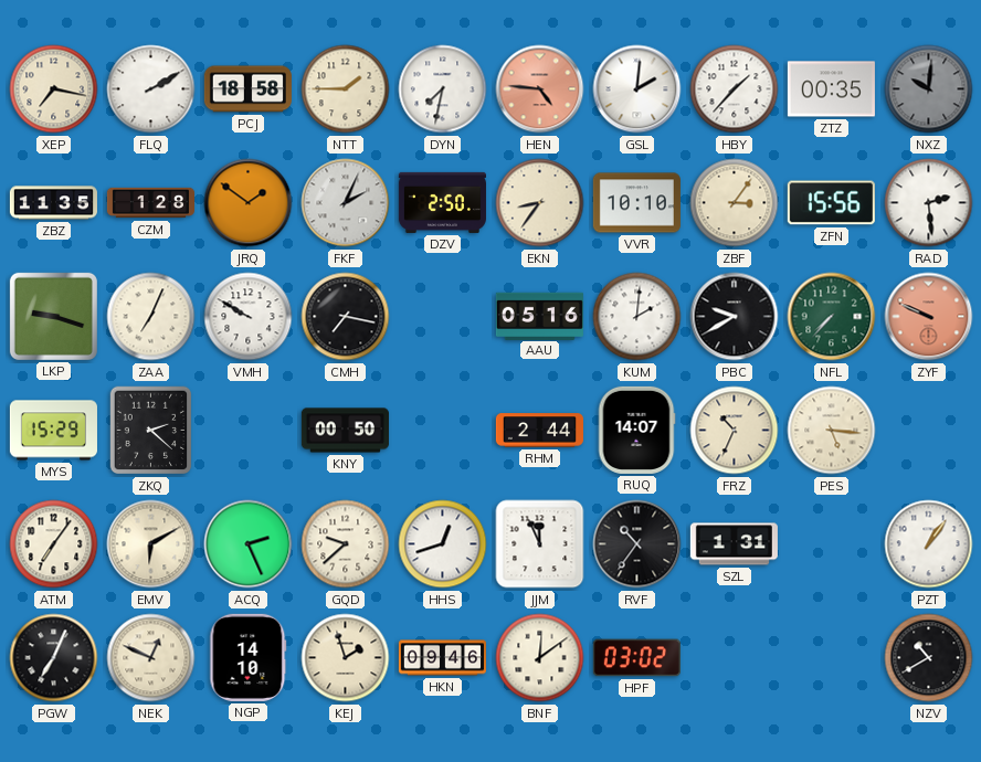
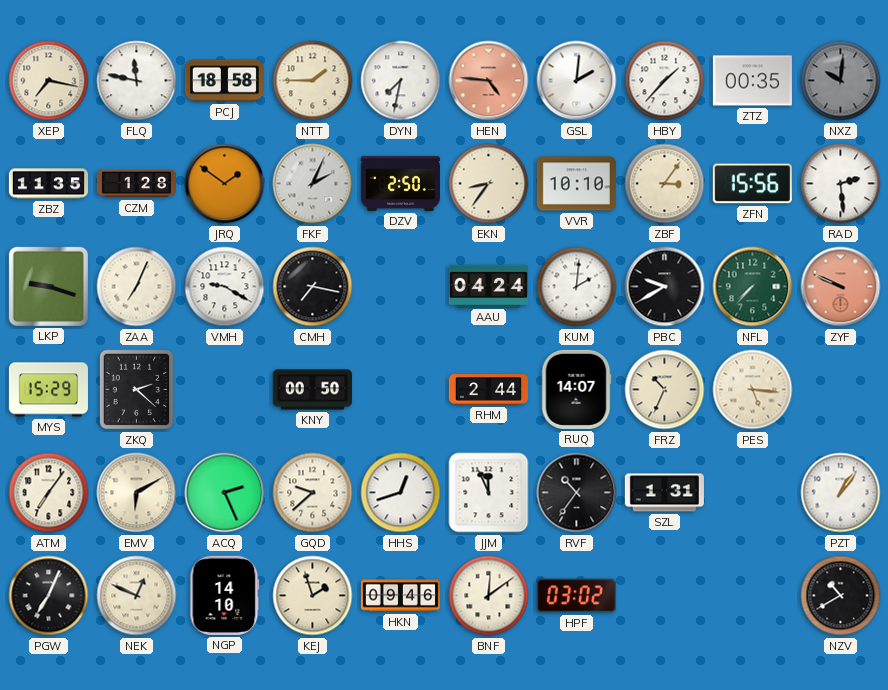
FLQ: 2:10 -> 11:47
VMH: 9:50 -> 9:20
AAU: 05:16 -> 04:24
